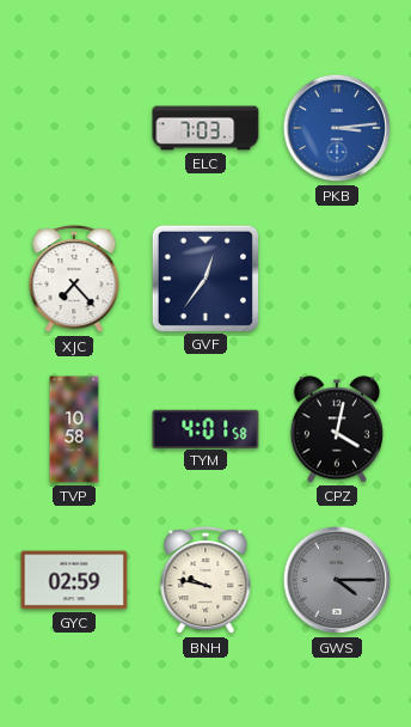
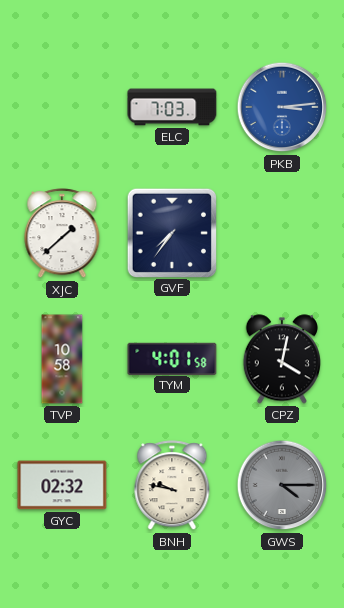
XJC: 7:23 -> 1:38
GVF: 12:36 -> 7:36
GYC: 02:59 -> 02:32
